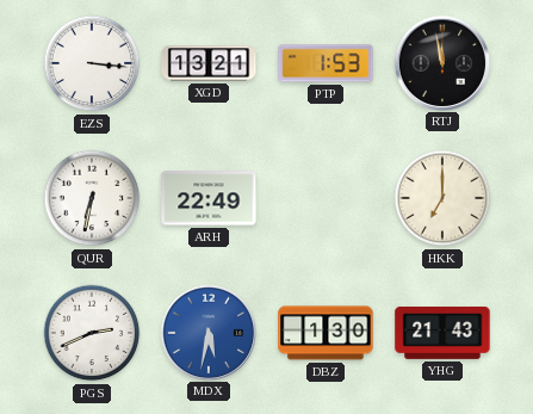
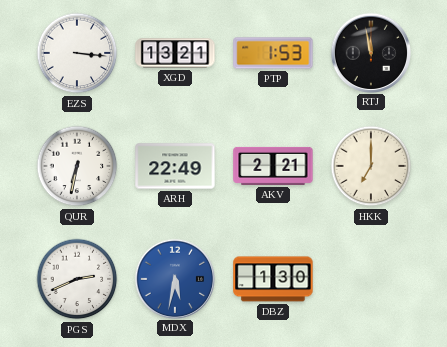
AKV: none -> 2:21
YHG: 21:43 -> none
